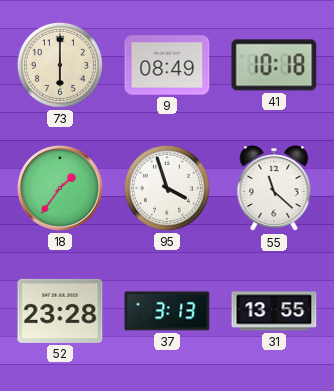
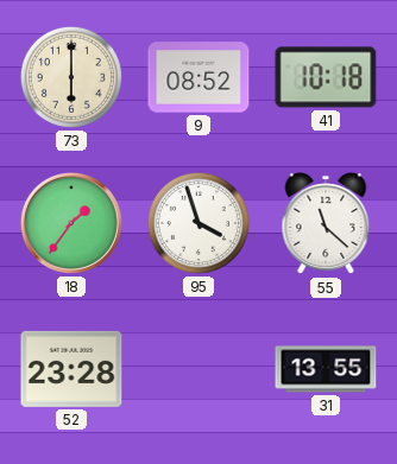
9: 08:49 -> 08:52
37: 3:13 -> none
